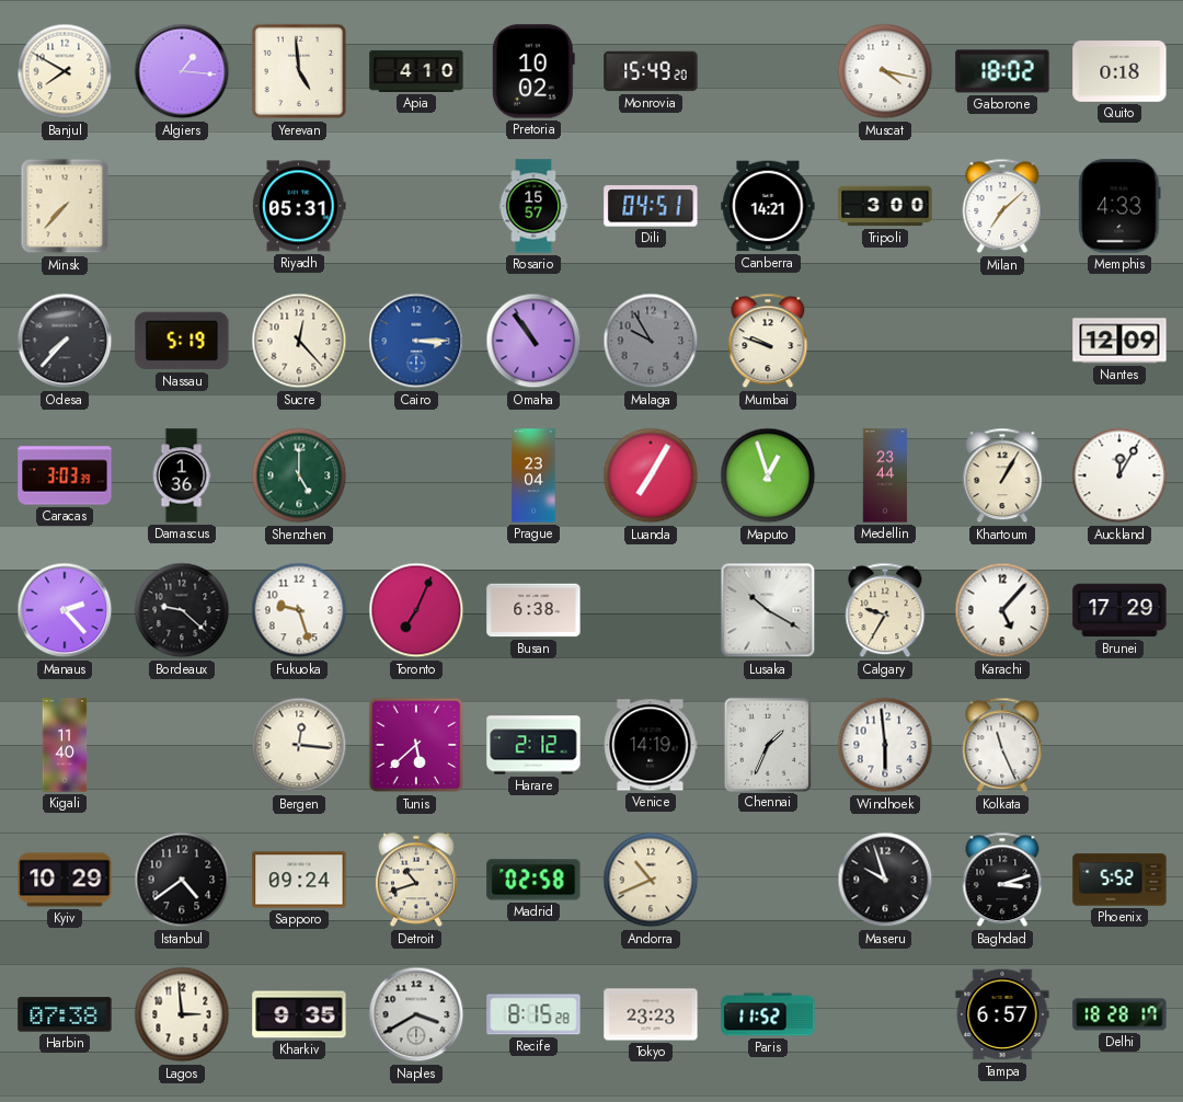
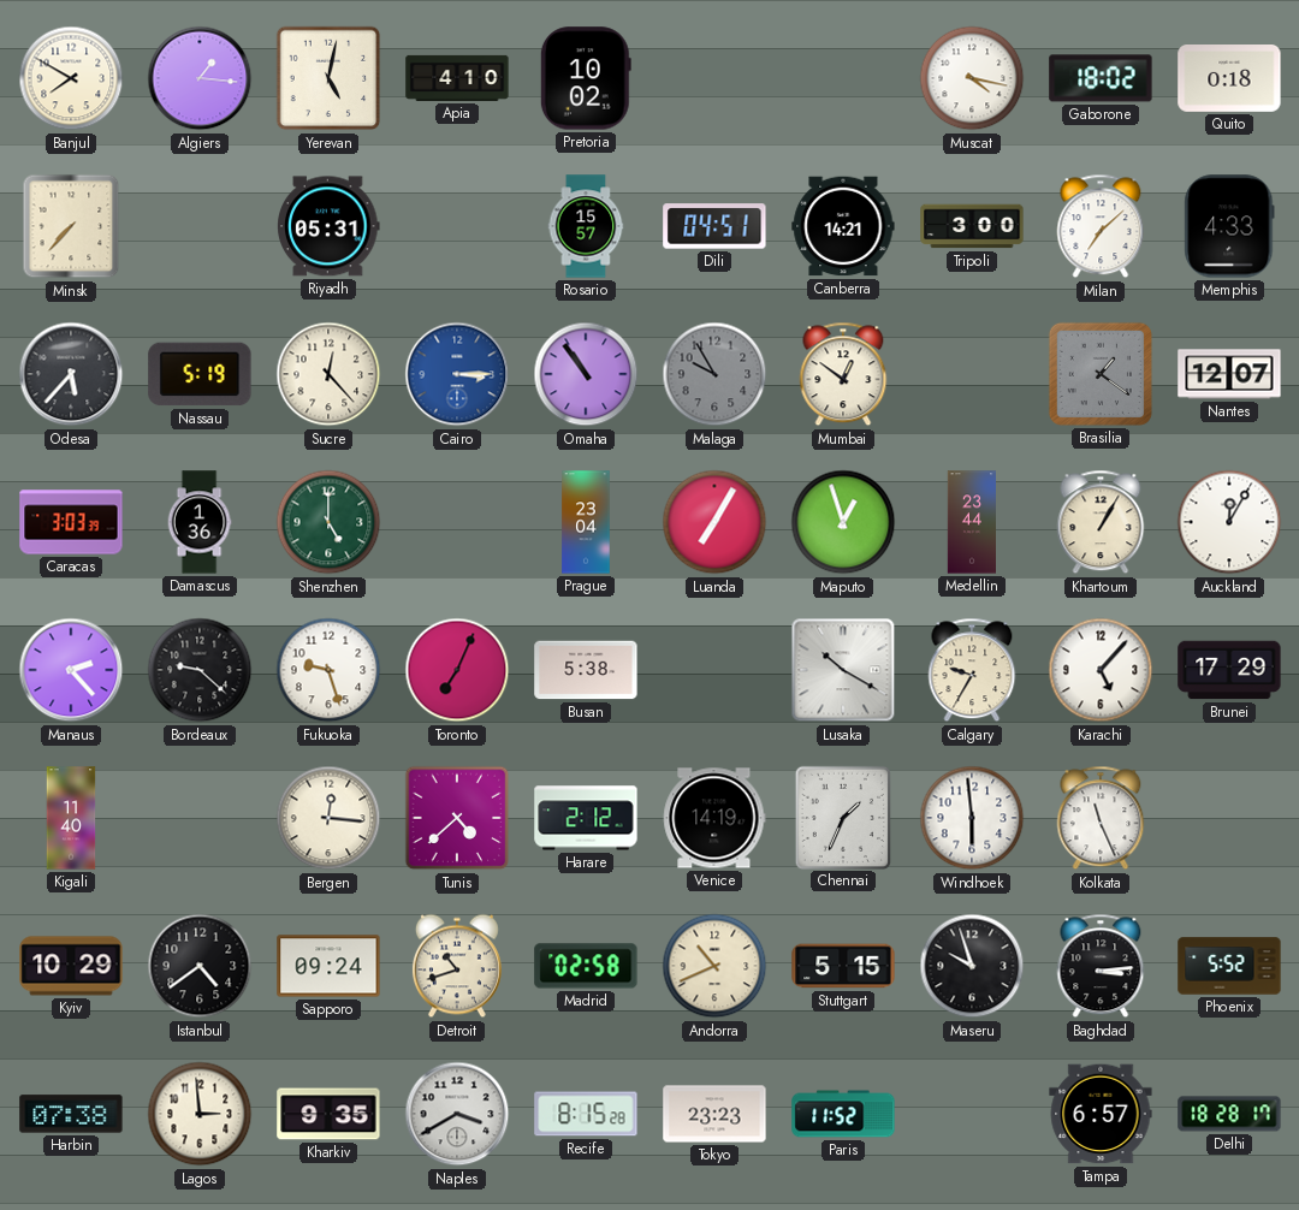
Yerevan: 4:59 -> 5:02
Monrovia: 15:49 -> none
Odesa: 7:37 -> 5:37
Mumbai: 9:48 -> 12:51
Brasilia: none -> 1:21
Nantes: 12:09 -> 12:07
Busan: 6:38 -> 5:38
Tunis: 5:38 -> 4:38
Stuttgart: none -> 5:15
Baghdad: 3:12 -> 3:14
